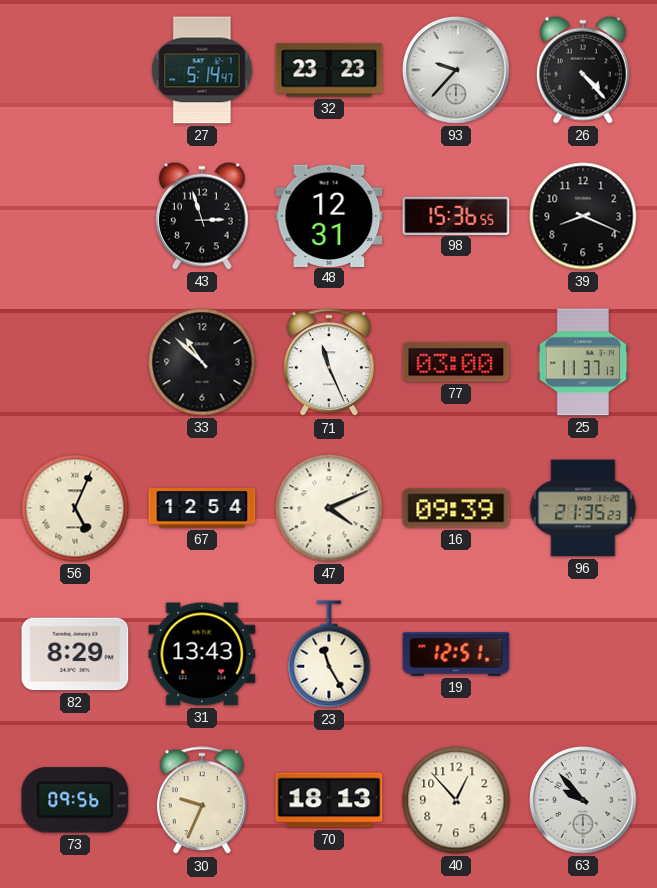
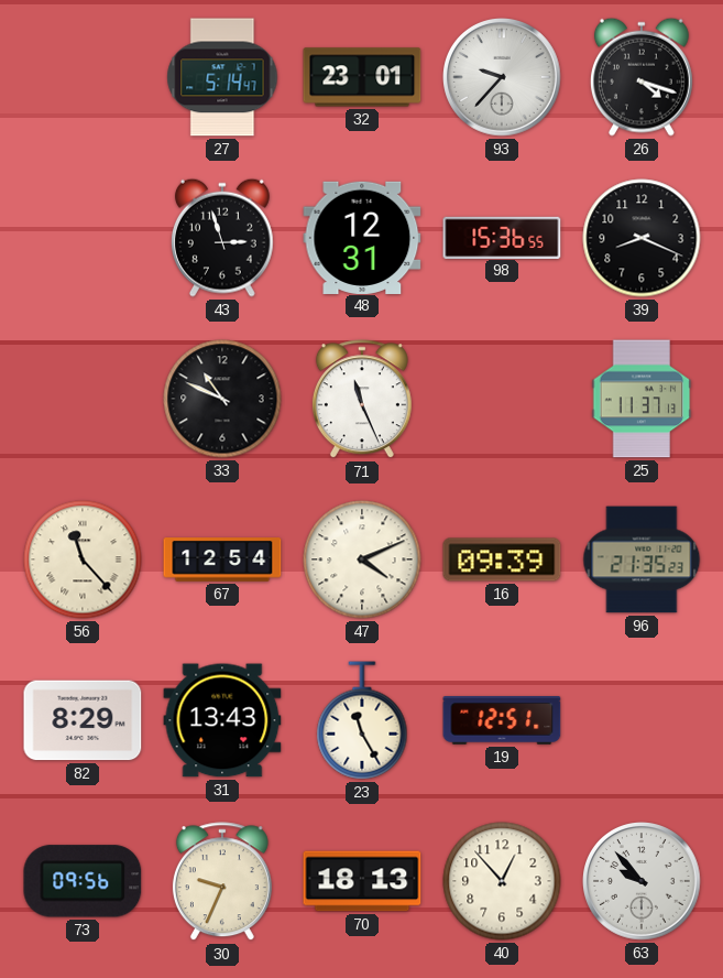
32: 23:23 -> 23:01
26: 4:23 -> 4:18
33: 10:52 -> 10:49
77: 03:00 -> none
56: 5:04 -> 11:23
